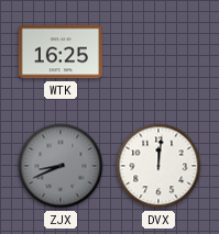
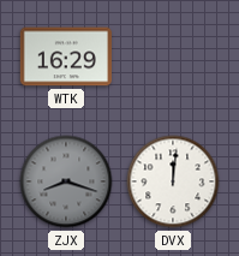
WTK: 16:25 -> 16:29
ZJX: 8:41 -> 8:18
